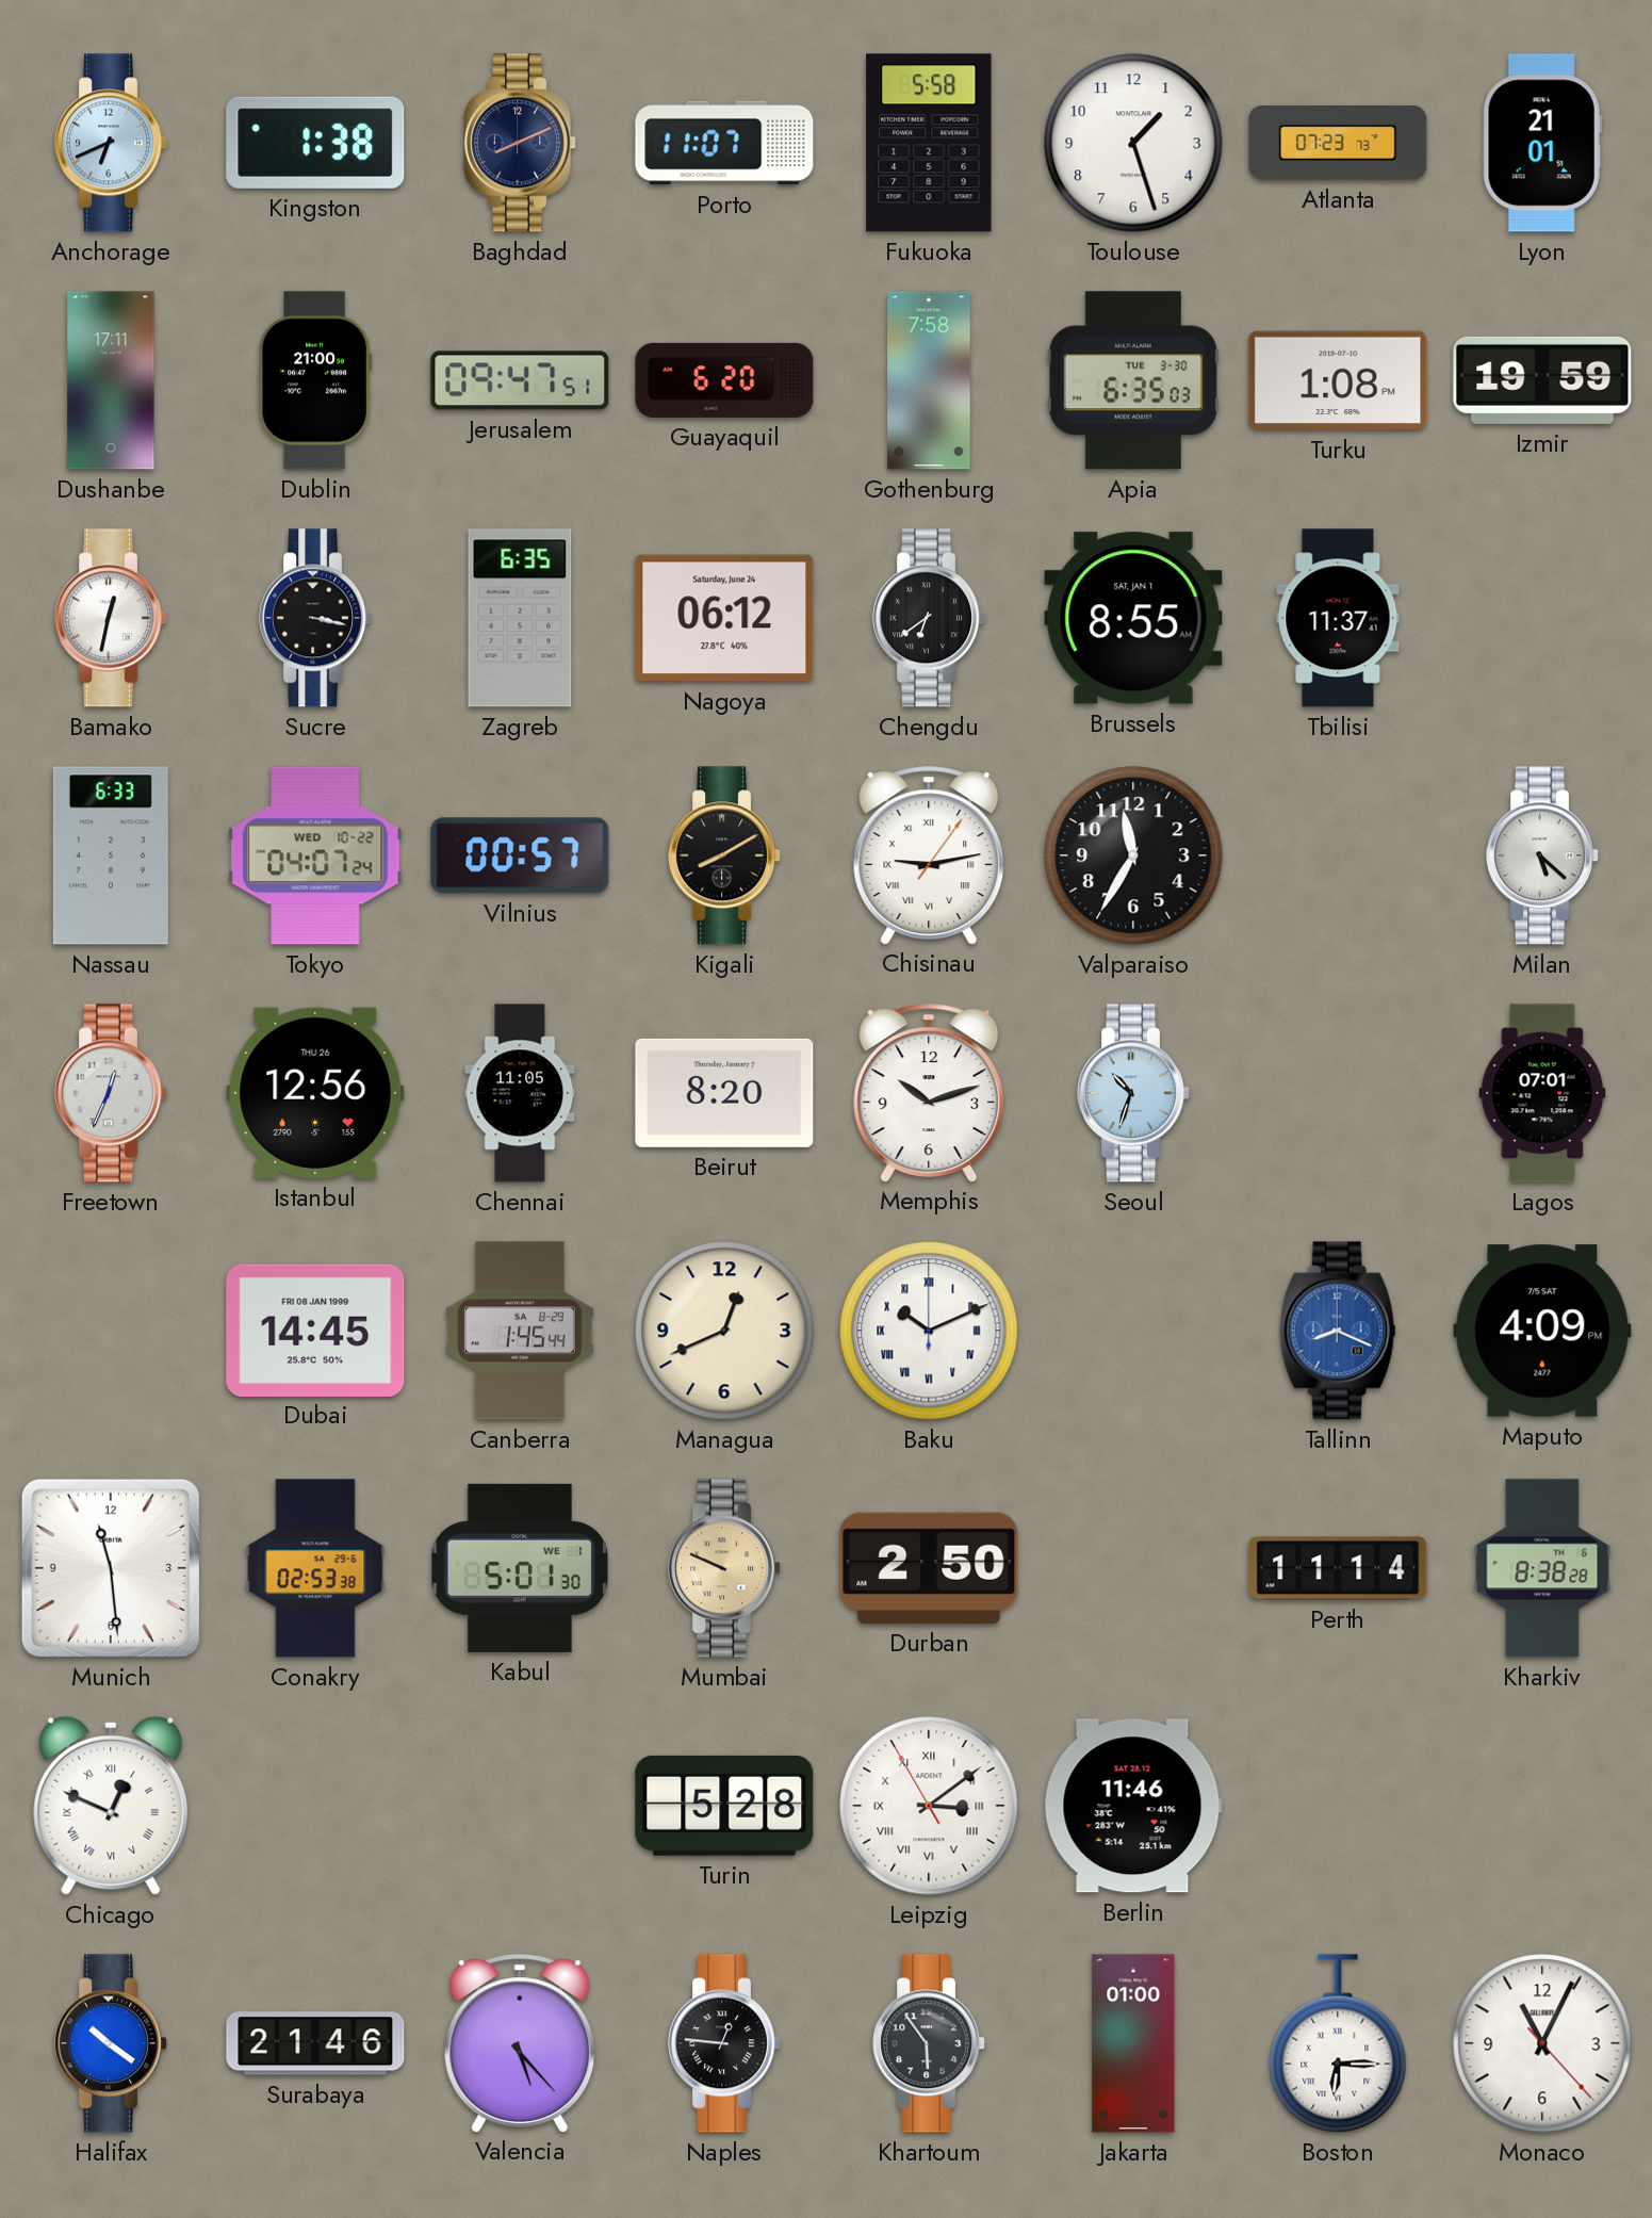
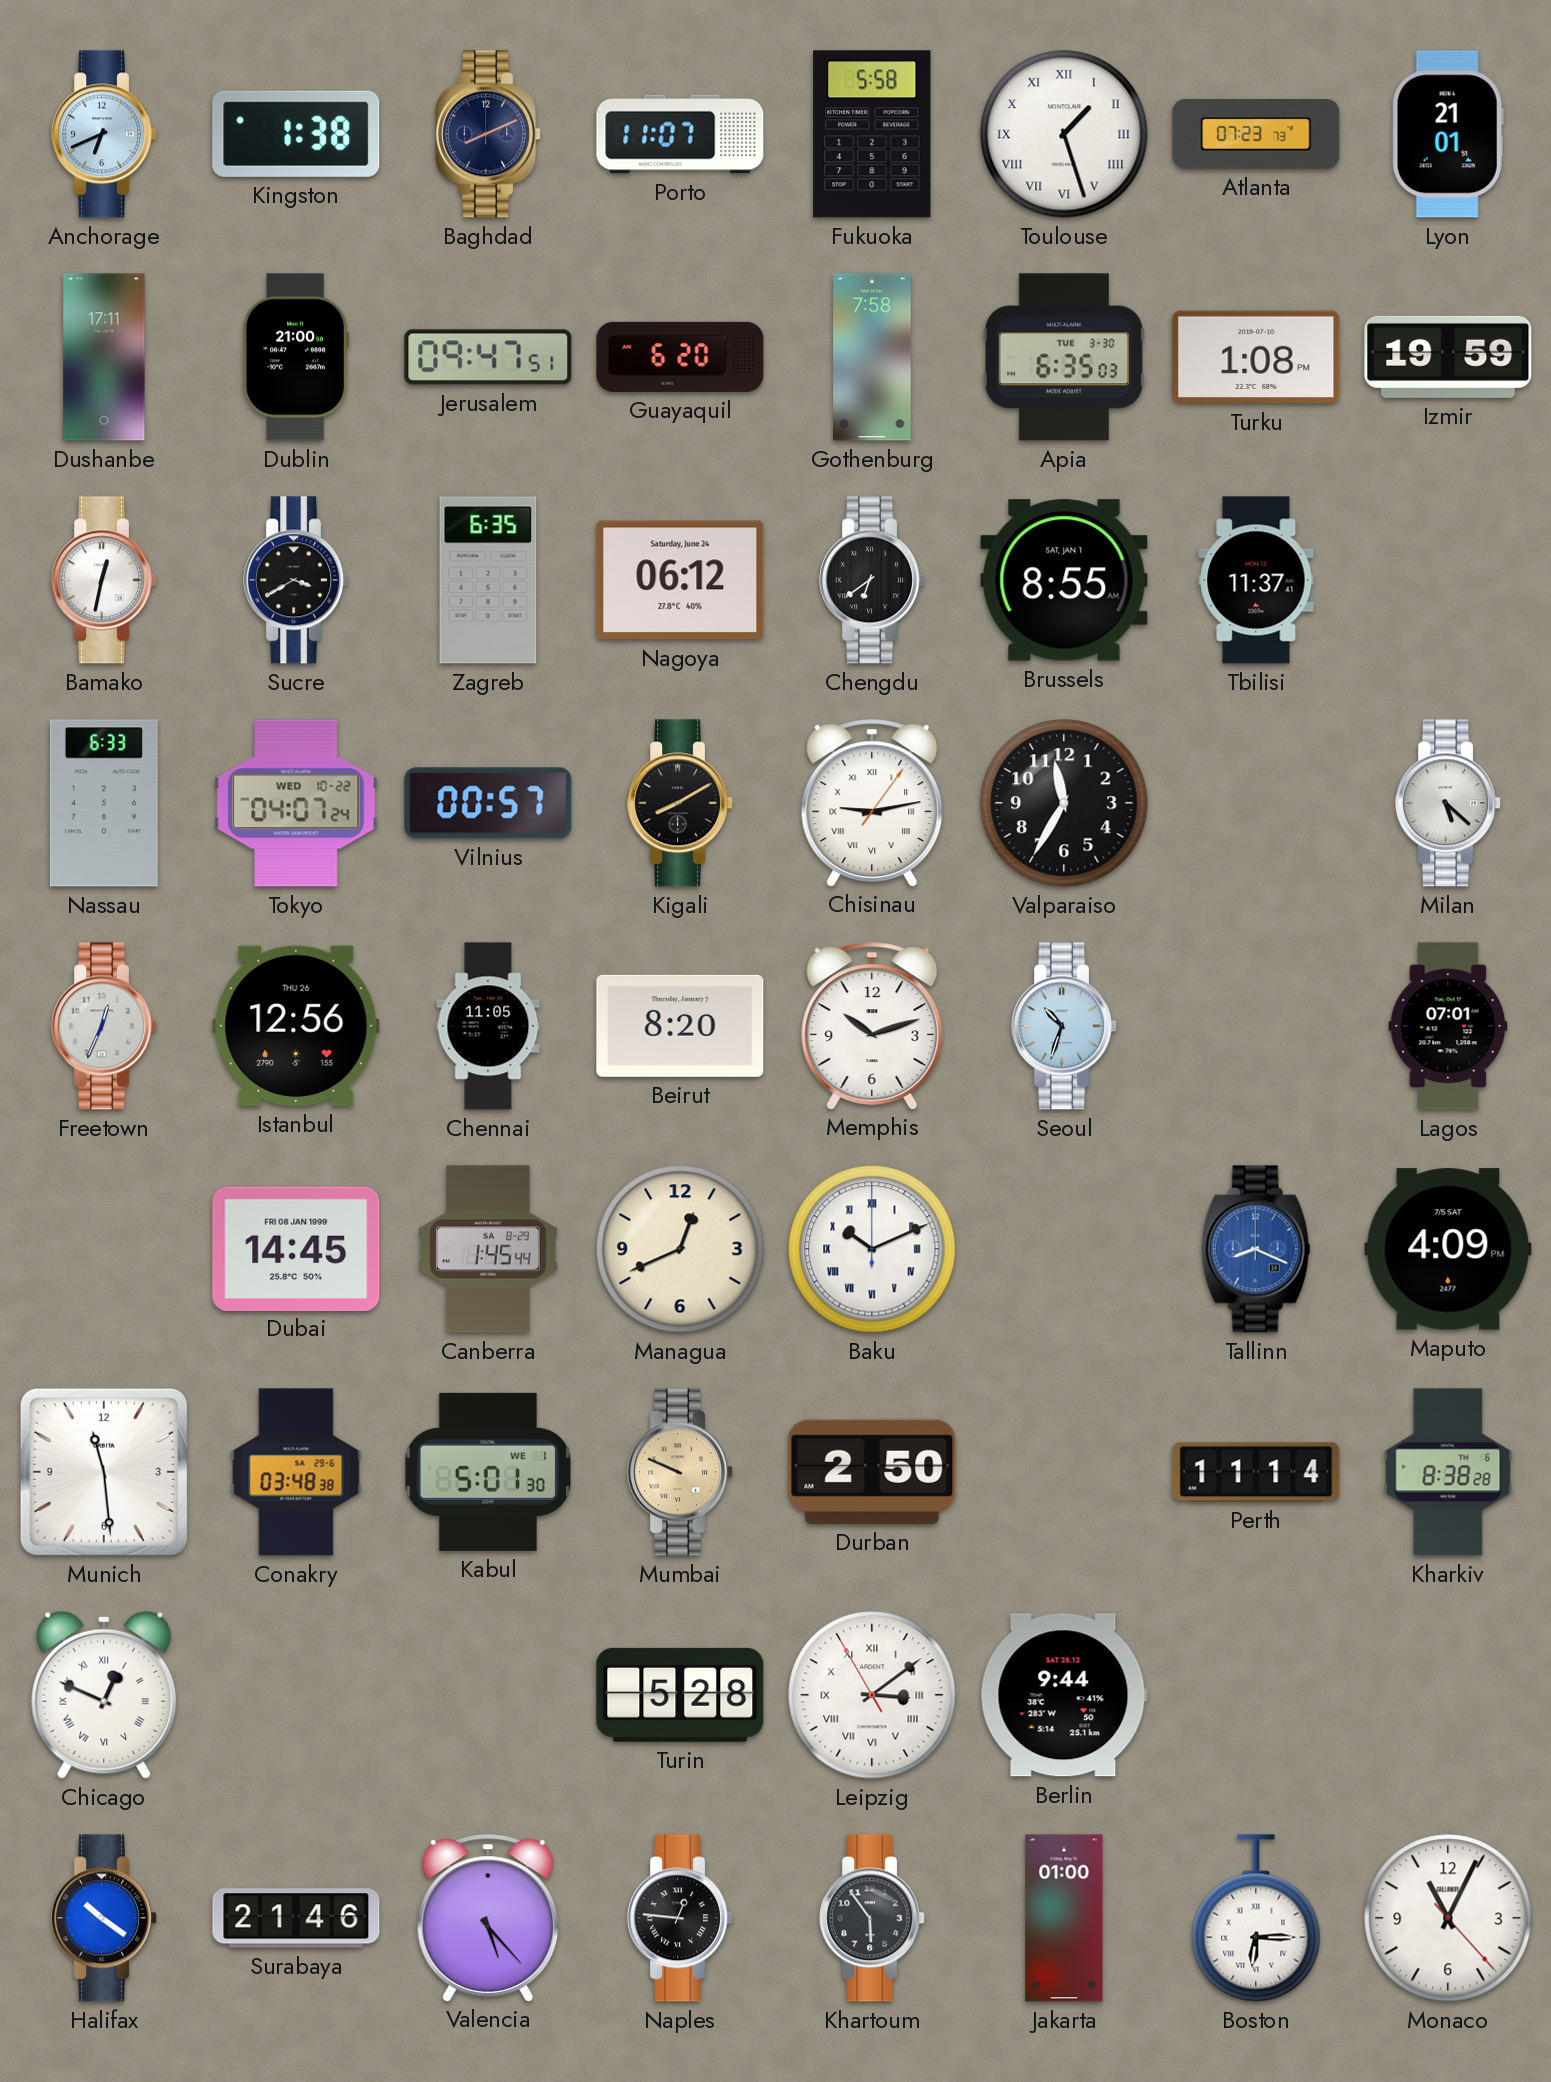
Toulouse numerals: Arabic -> Roman
Sucre: 3:17 -> 3:40
Conakry: 02:53 -> 03:48
Berlin: 11:46 -> 9:44
